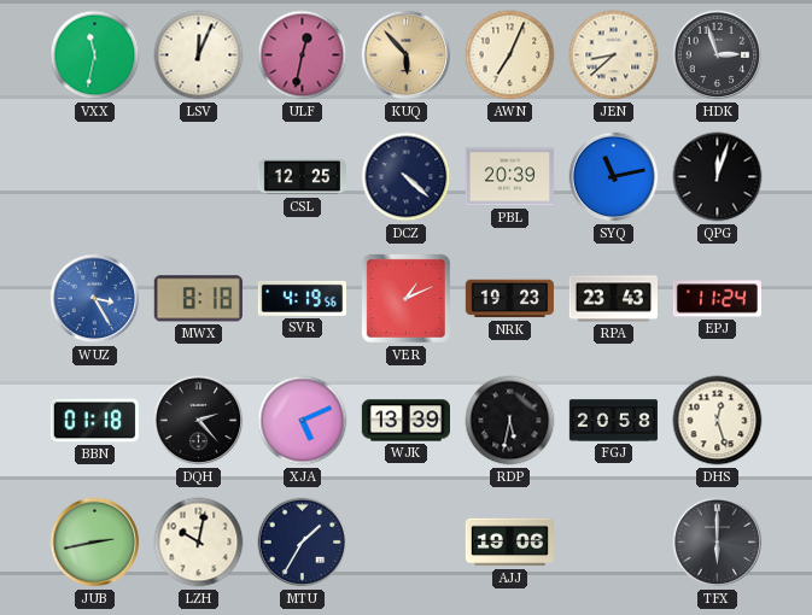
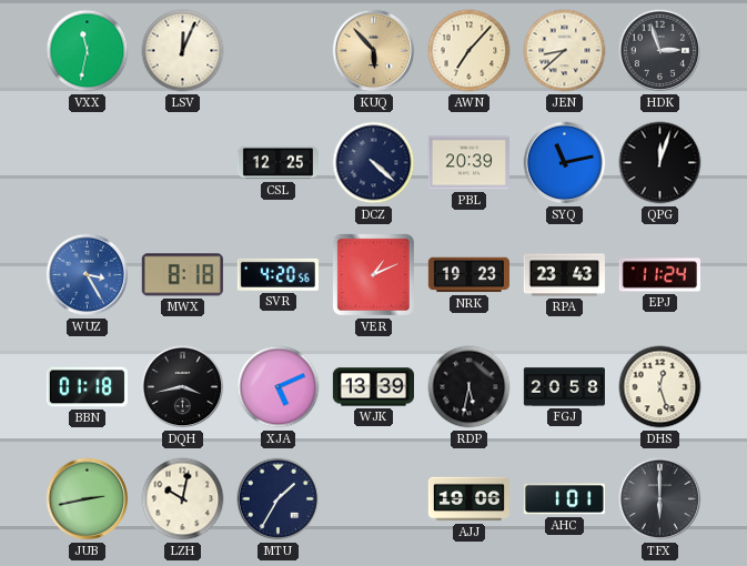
ULF: 12:32 -> none
AWN: 7:04 -> 7:07
SVR: 4:19 -> 4:20
DQH: 2:23 -> 3:43
AHC: none -> 1:01
